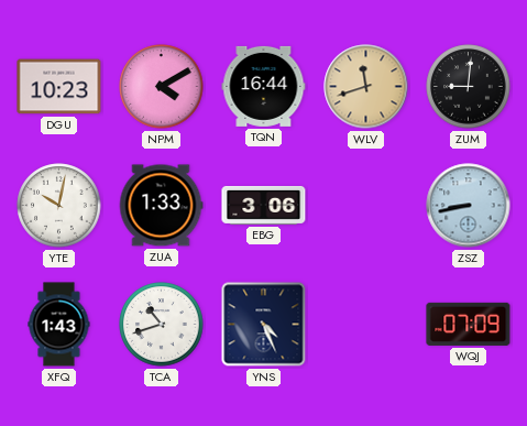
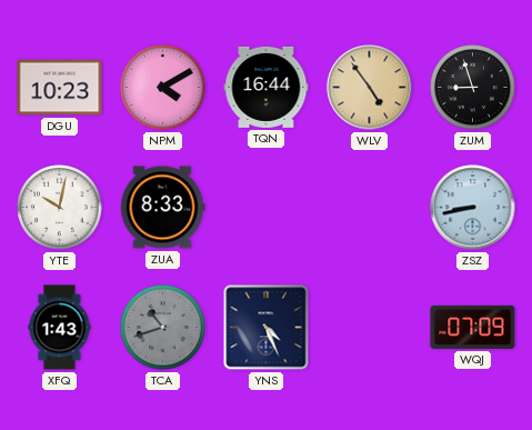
WLV: 11:42 -> 4:54
ZUM: 9:01 -> 8:57
ZUA: 1:33 -> 8:33
EBG: 3:06 -> none
TCA dial: white -> grey
